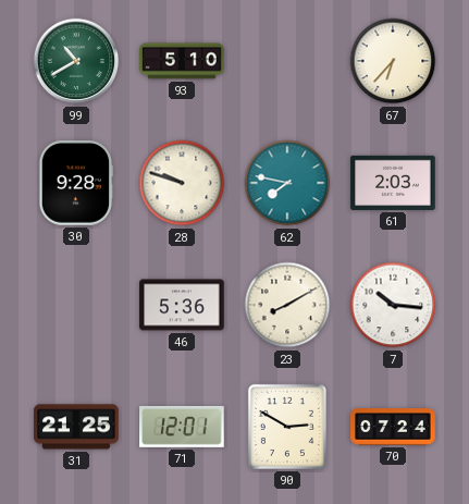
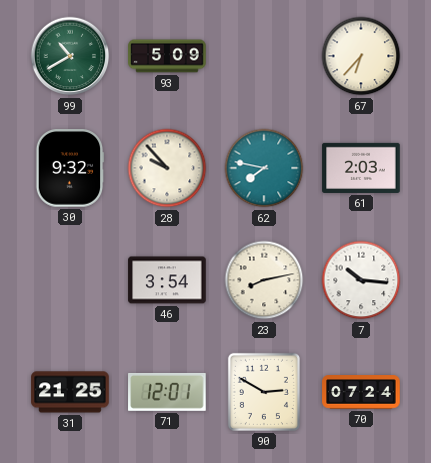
93: 5:10 -> 5:09
30: 9:28 -> 9:32
28: 9:48 -> 9:53
46: 5:36 -> 3:54
23: 8:10 -> 8:13
